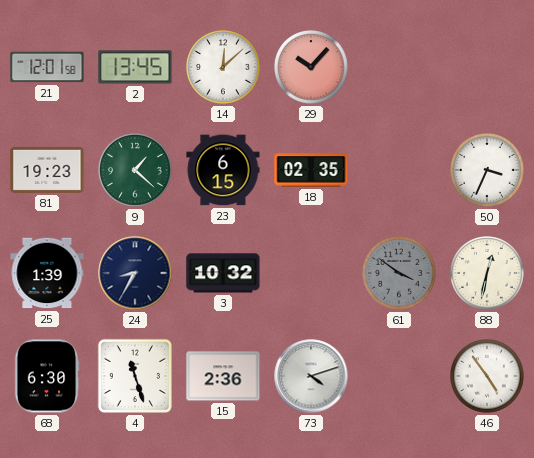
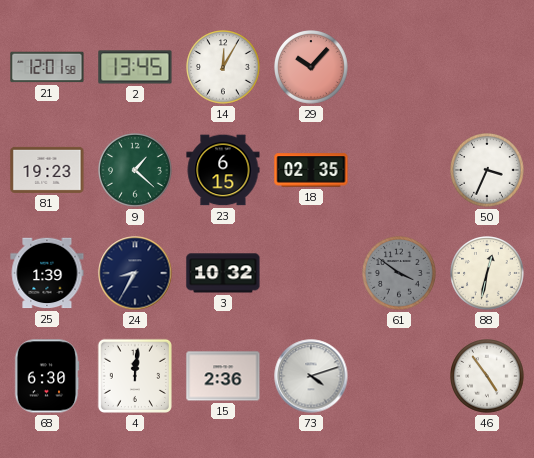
14: 12:08 -> 12:05
4: 11:27 -> 12:01
